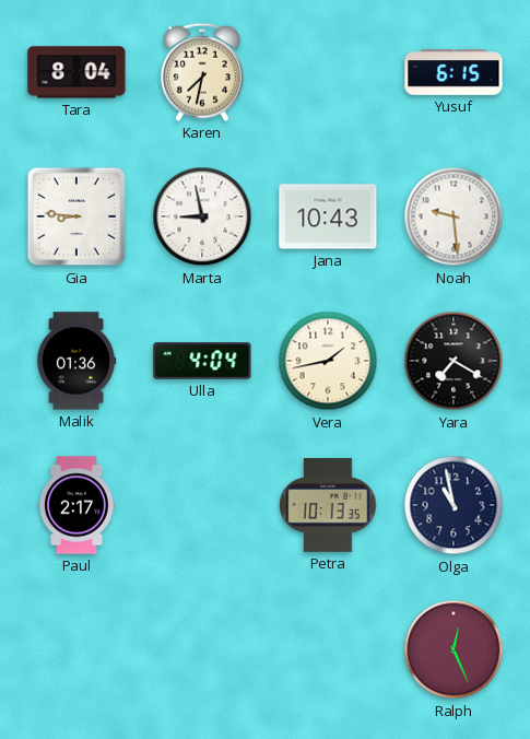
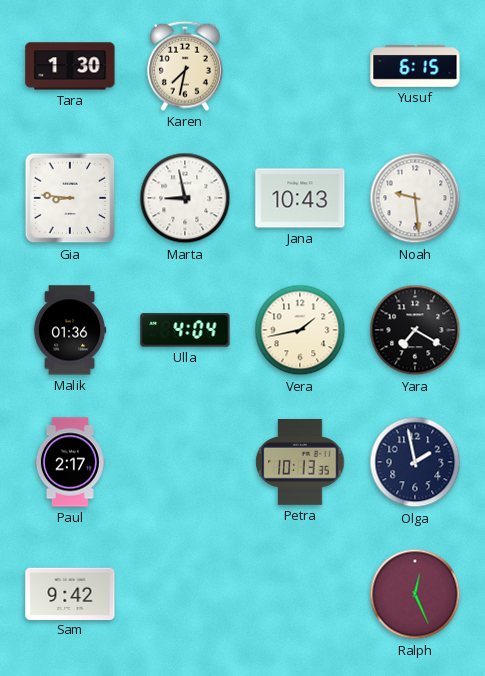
Tara: 8:04 -> 1:30
Olga: 10:58 -> 1:58
Sam: none -> 9:42
